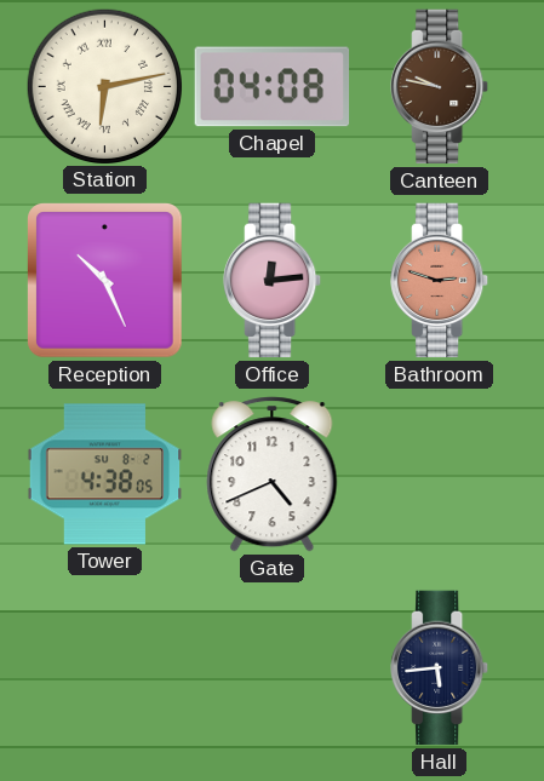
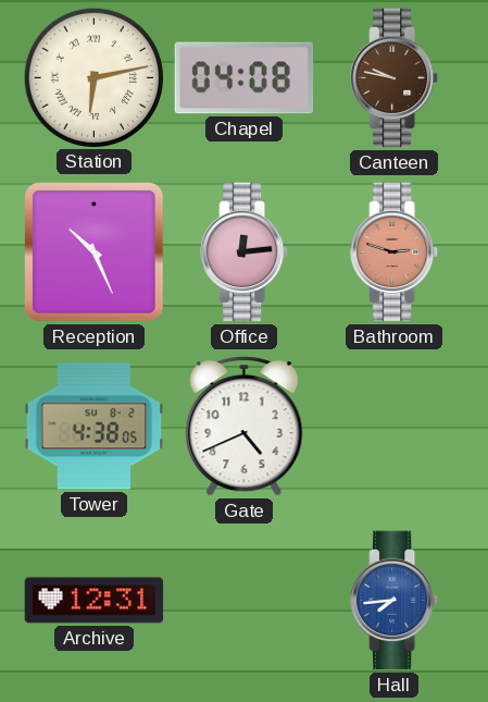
Archive: none -> 12:31
Hall: 5:44 -> 7:44
Hall dial: navy -> blue
